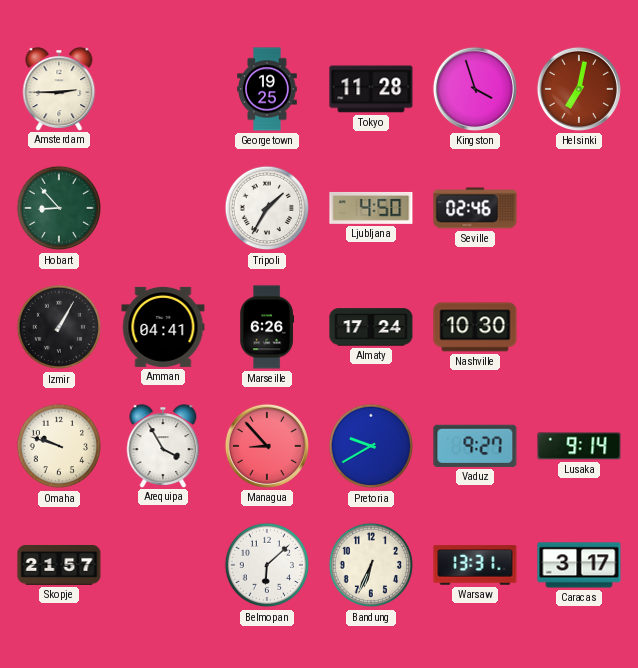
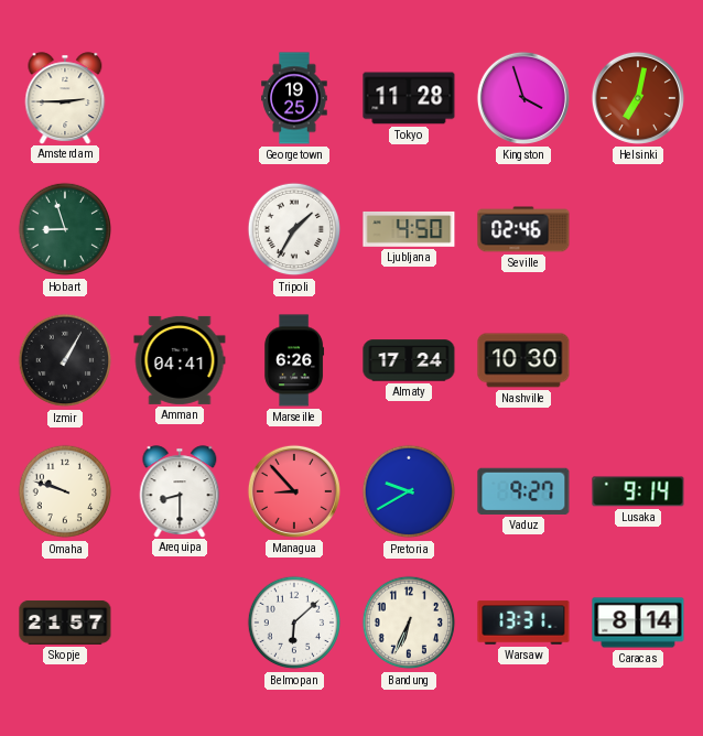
Hobart: 8:53 -> 8:57
Arequipa: 3:55 -> 8:30
Caracas: 3:17 -> 8:14
